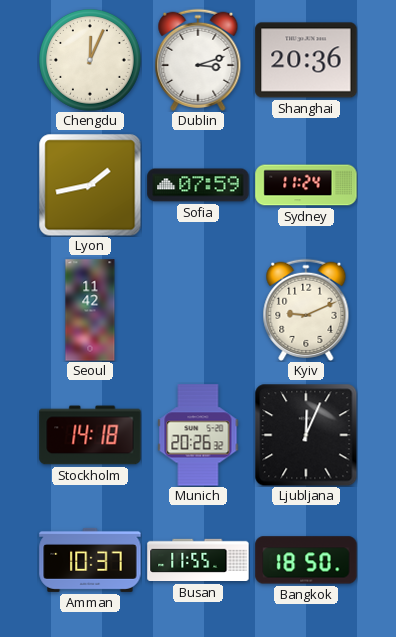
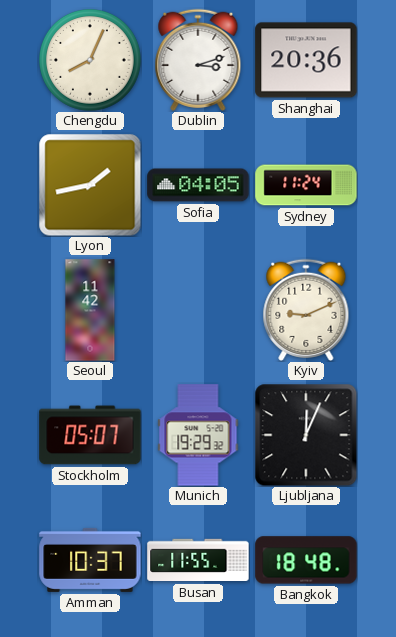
Chengdu: 12:04 -> 8:04
Sofia: 07:59 -> 04:05
Stockholm: 14:18 -> 05:07
Munich: 20:26 -> 19:29
Bangkok: 18:50 -> 18:48
